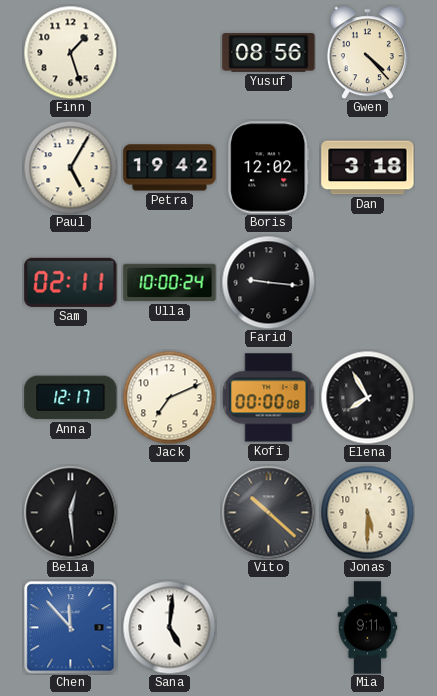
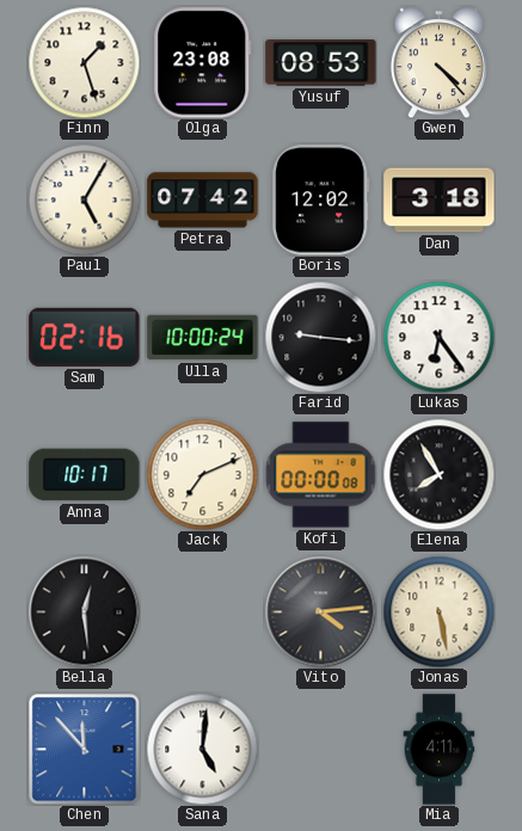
Olga: none -> 23:08
Yusuf: 08:56 -> 08:53
Petra: 19:42 -> 07:42
Sam: 02:11 -> 02:16
Lukas: none -> 6:24
Anna: 12:17 -> 10:17
Vito: 10:22 -> 4:14
Jonas: 5:30 -> 5:28
Mia: 9:11 -> 4:11
